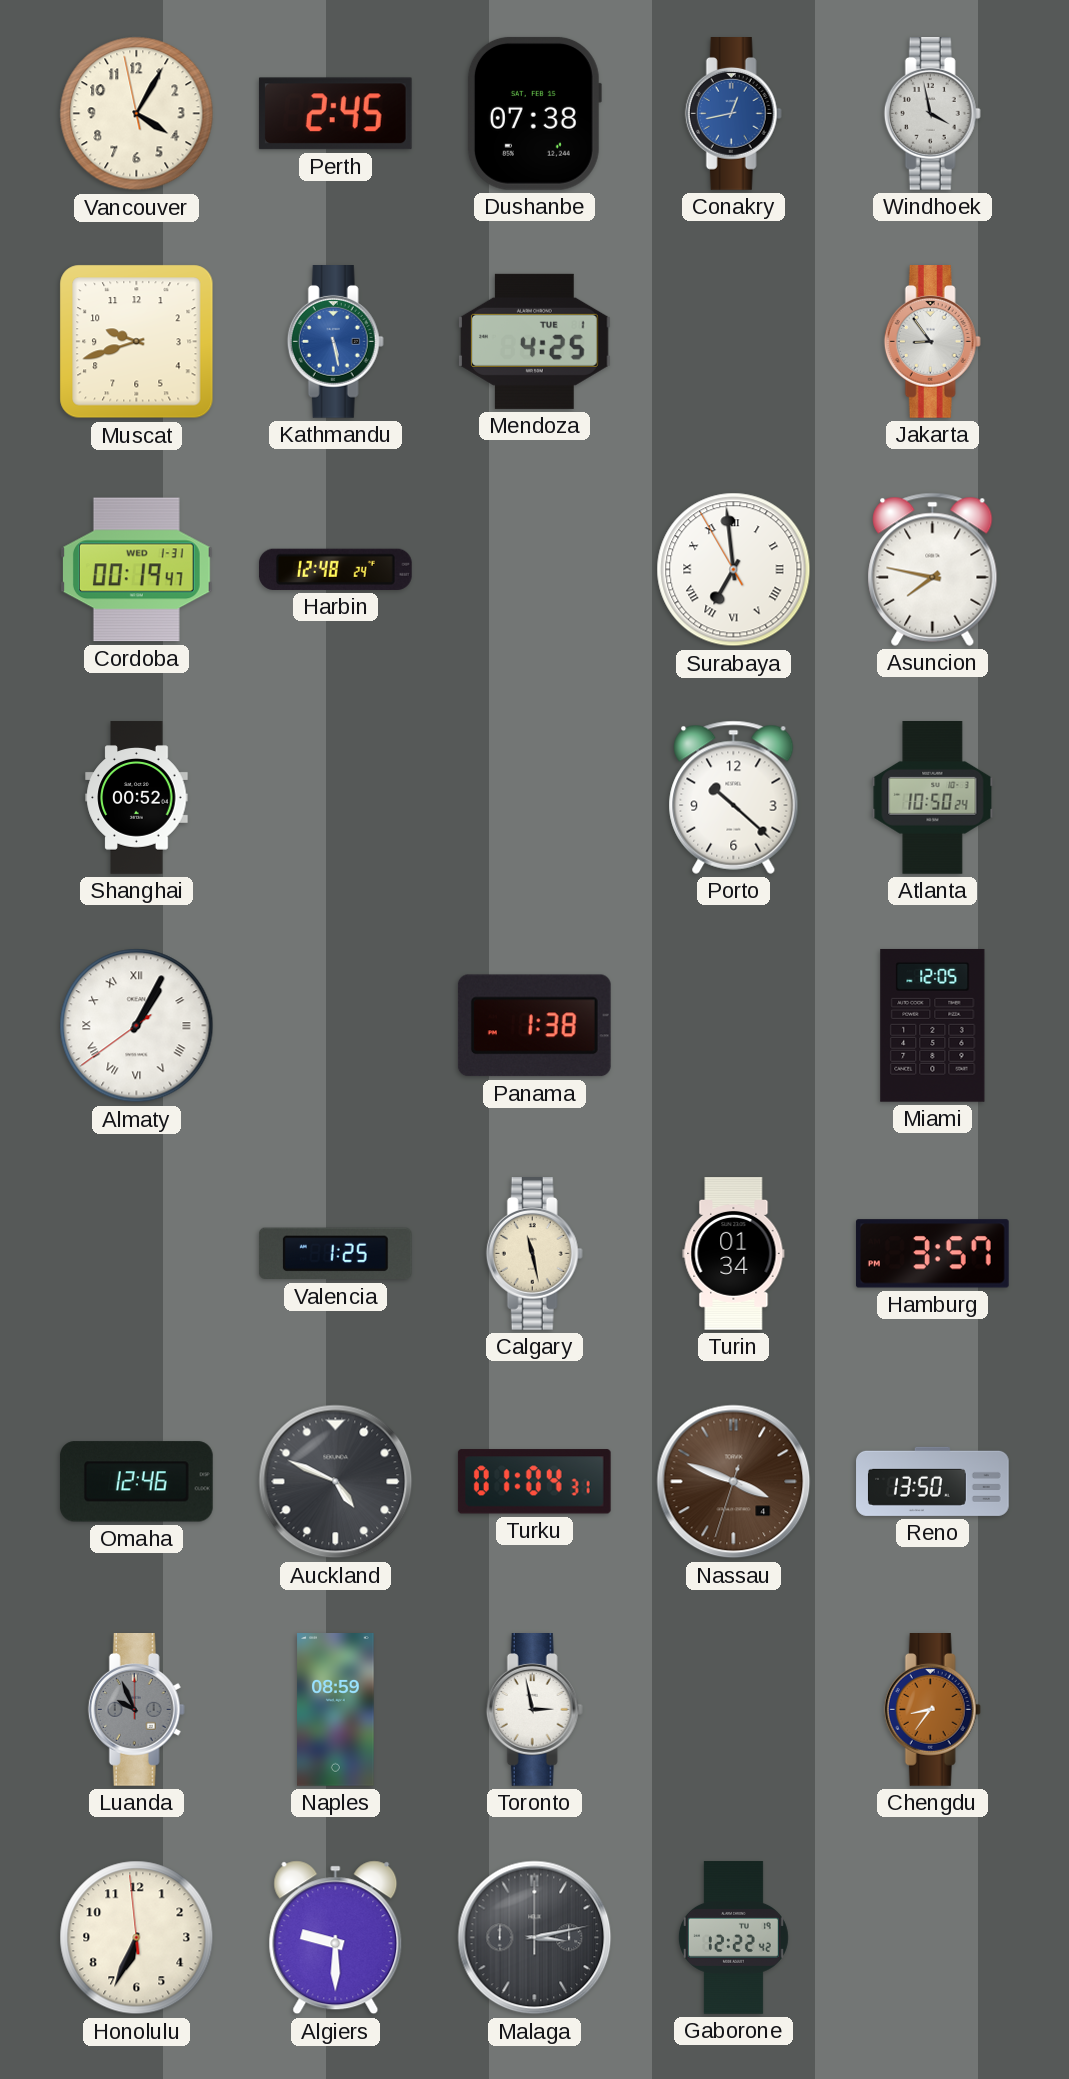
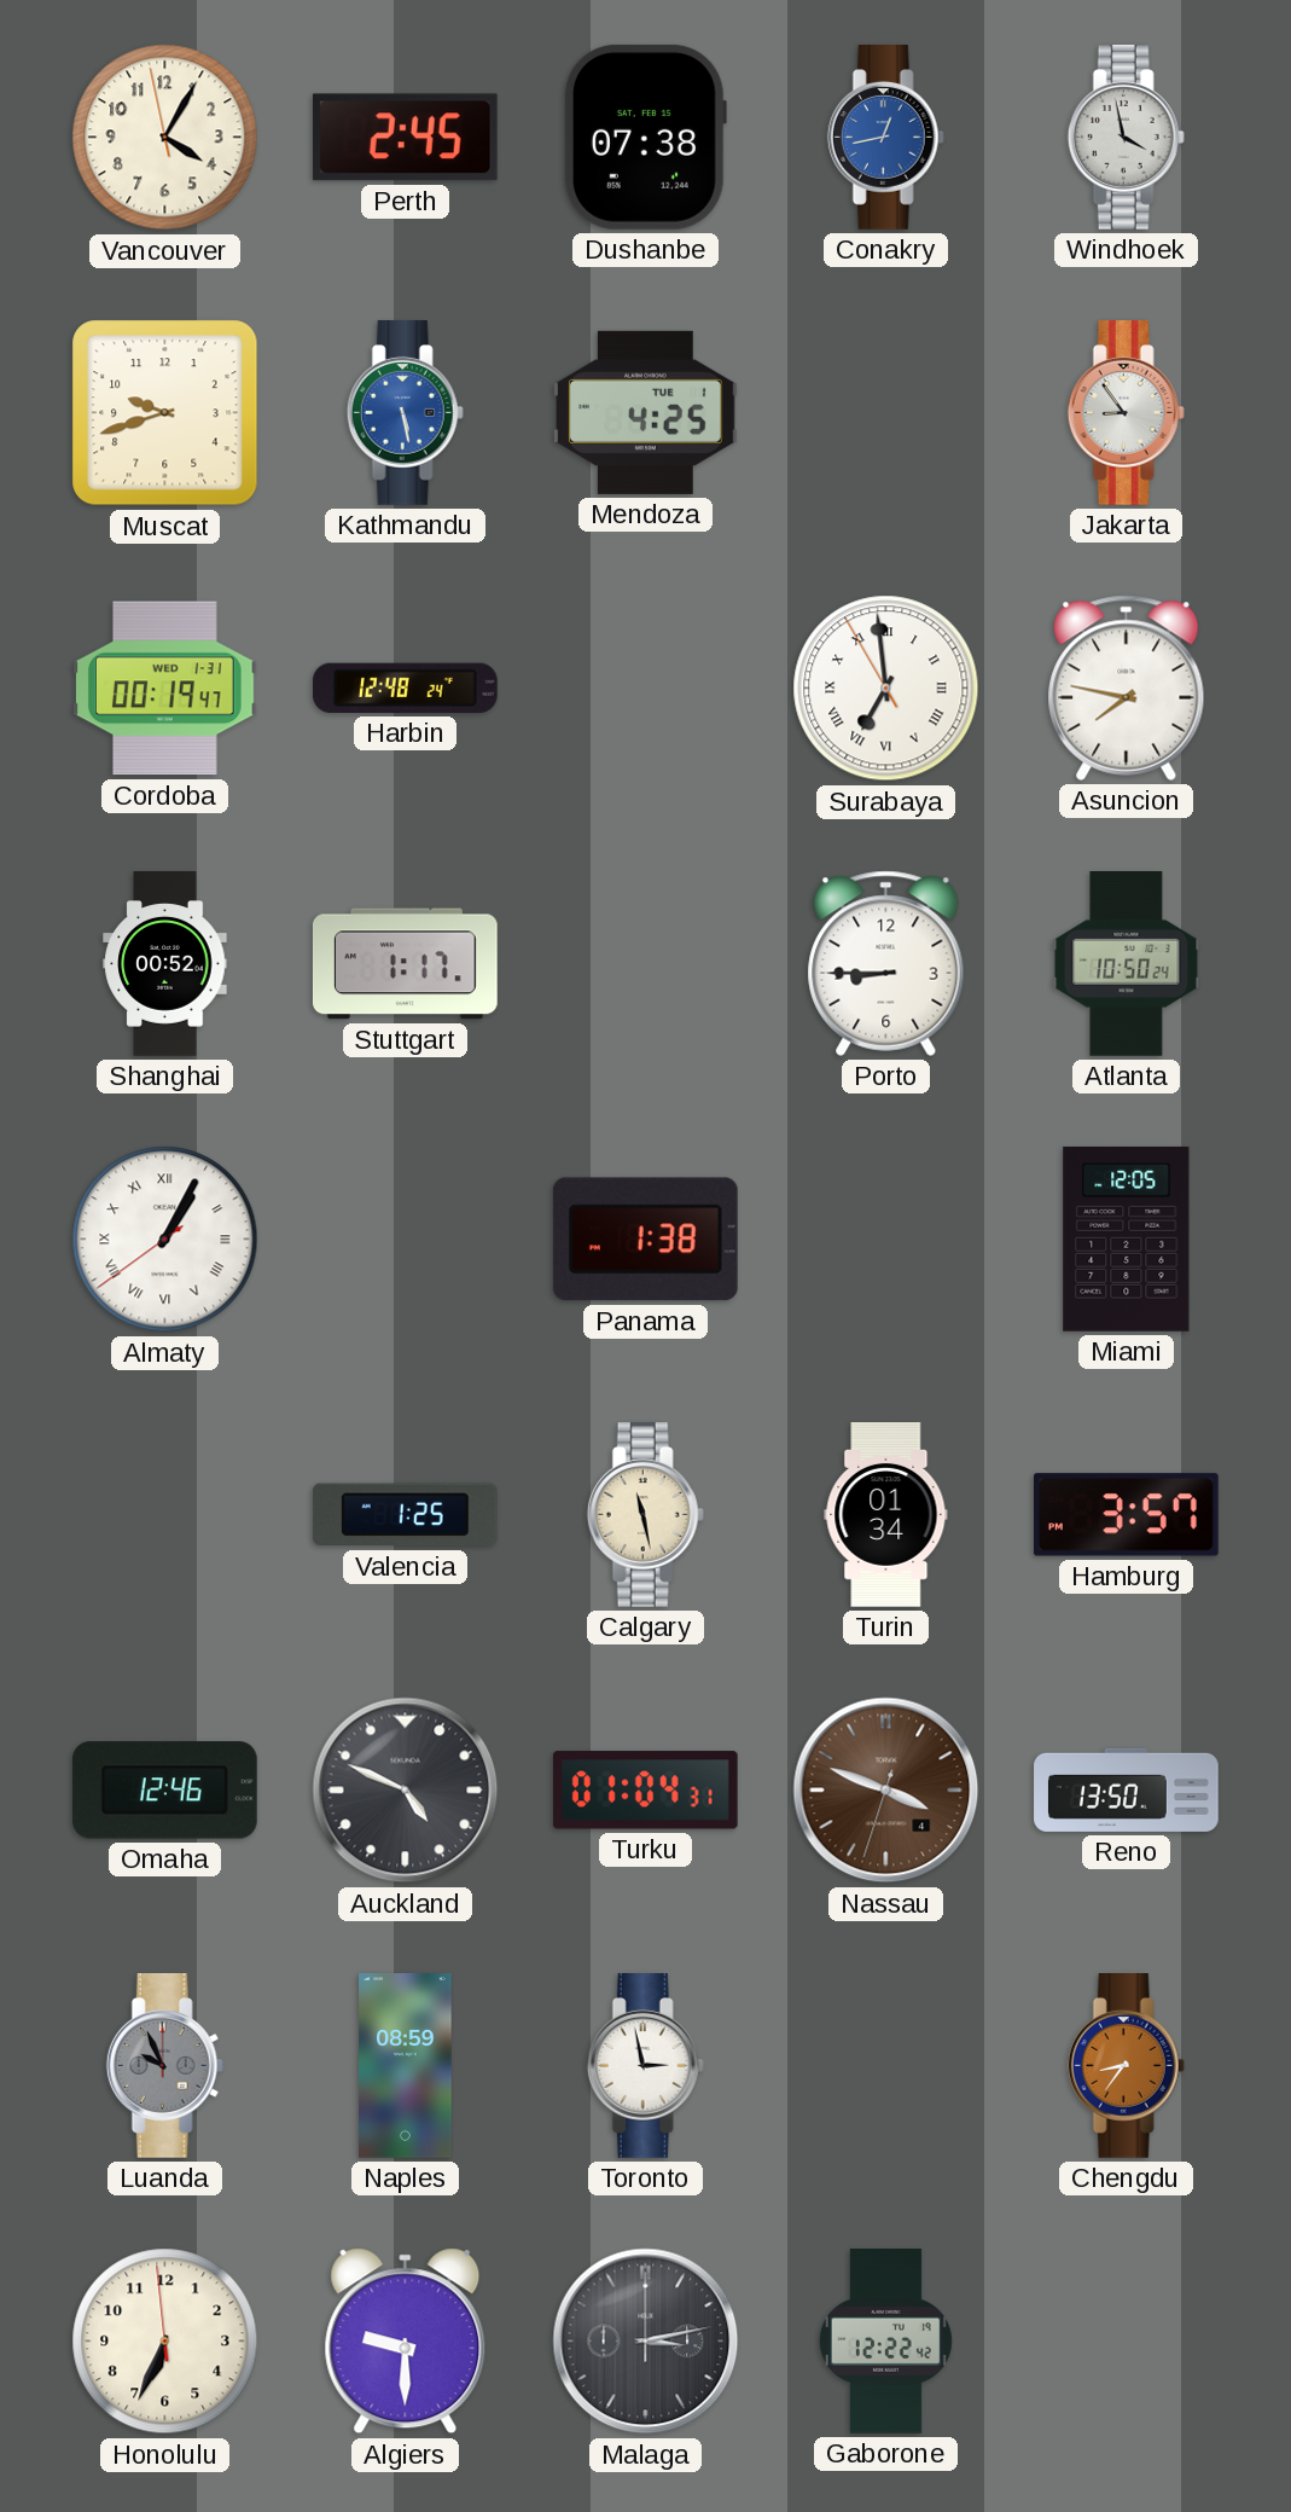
Stuttgart: none -> 1:17
Porto: 10:22 -> 8:45
